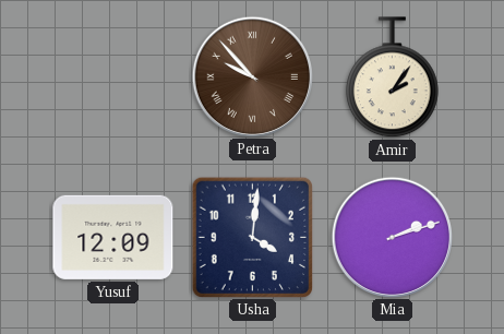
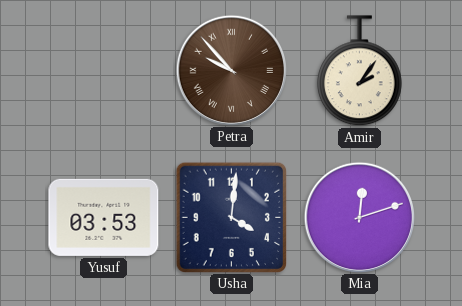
Yusuf: 12:09 -> 03:53
Mia: 2:12 -> 12:12
